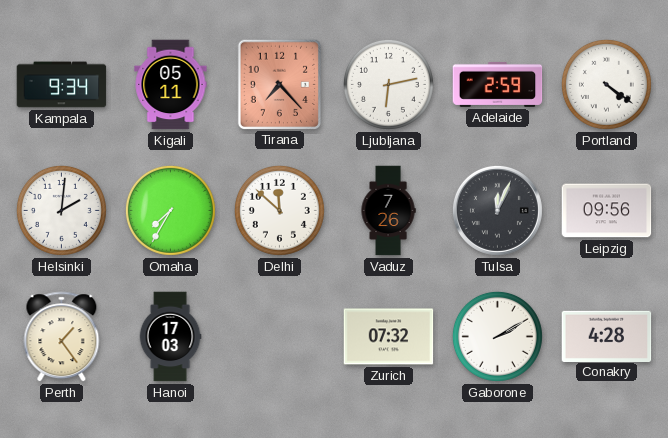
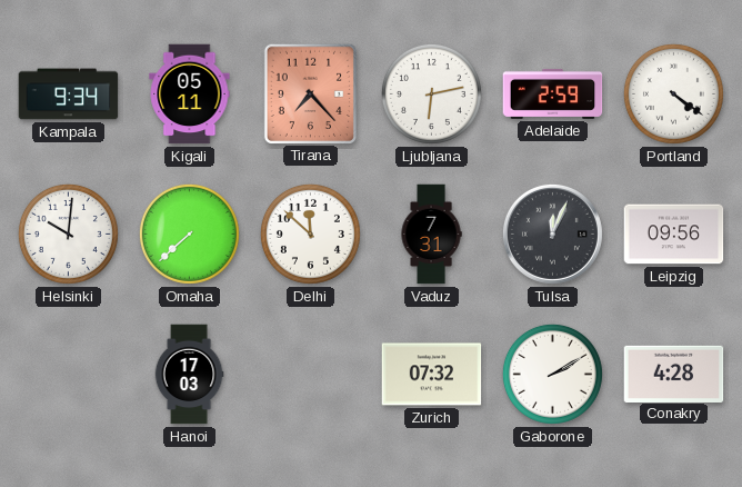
Helsinki: 2:01 -> 10:01
Omaha: 7:35 -> 7:38
Vaduz: 7:26 -> 7:31
Perth: 1:24 -> none
